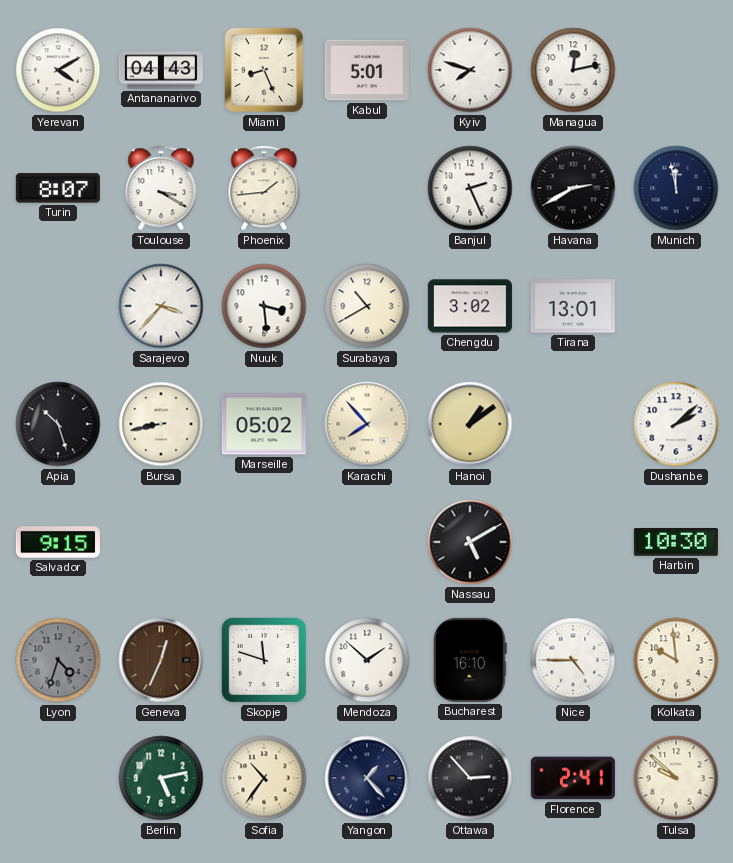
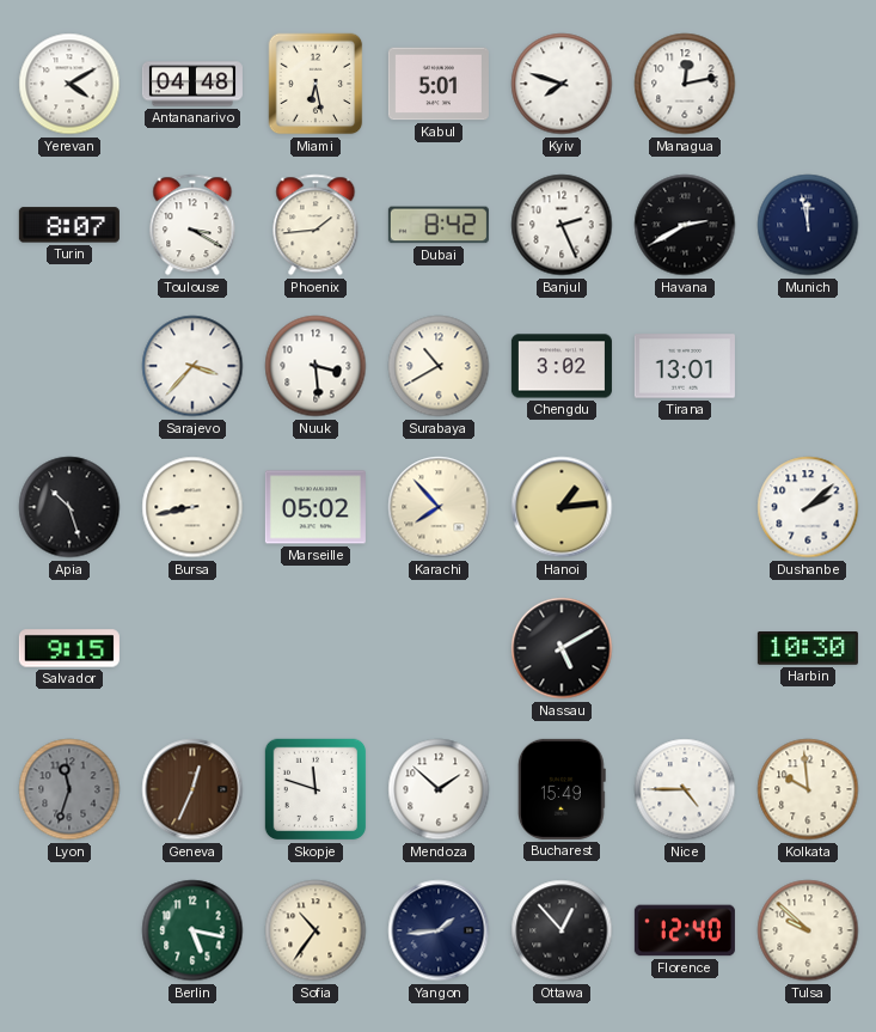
Antananarivo: 04:43 -> 04:48
Miami: 8:26 -> 6:28
Dubai: none -> 8:42
Hanoi: 1:09 -> 1:14
Lyon: 4:33 -> 11:33
Bucharest: 16:10 -> 15:49
Berlin: 5:13 -> 5:17
Yangon: 1:23 -> 1:44
Ottawa: 2:53 -> 12:53
Florence: 2:41 -> 12:40
